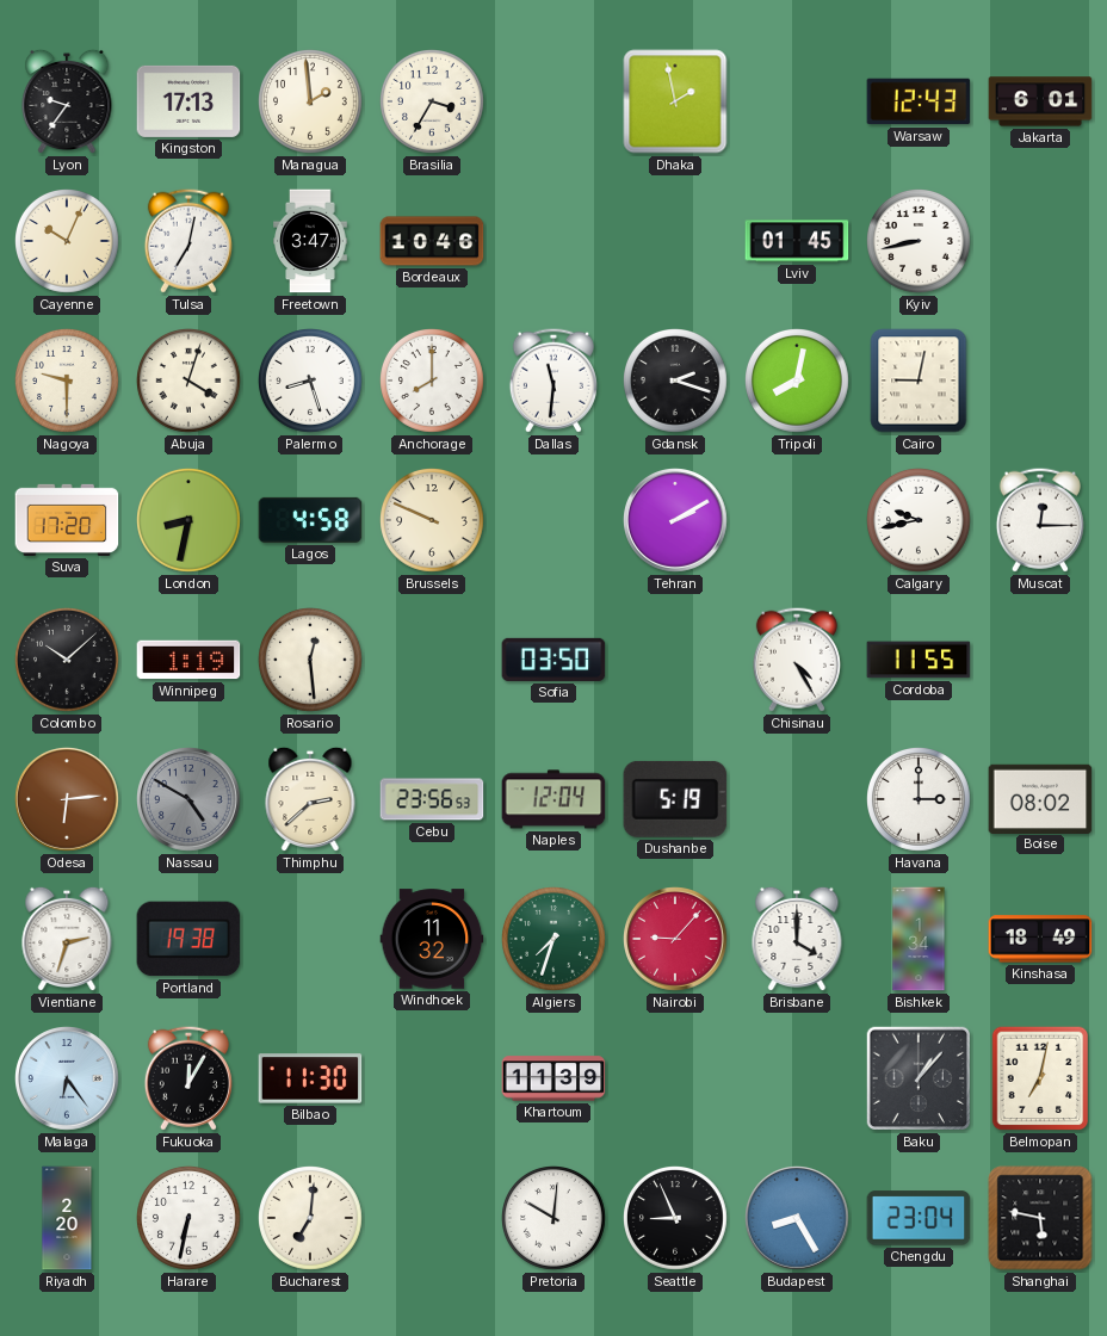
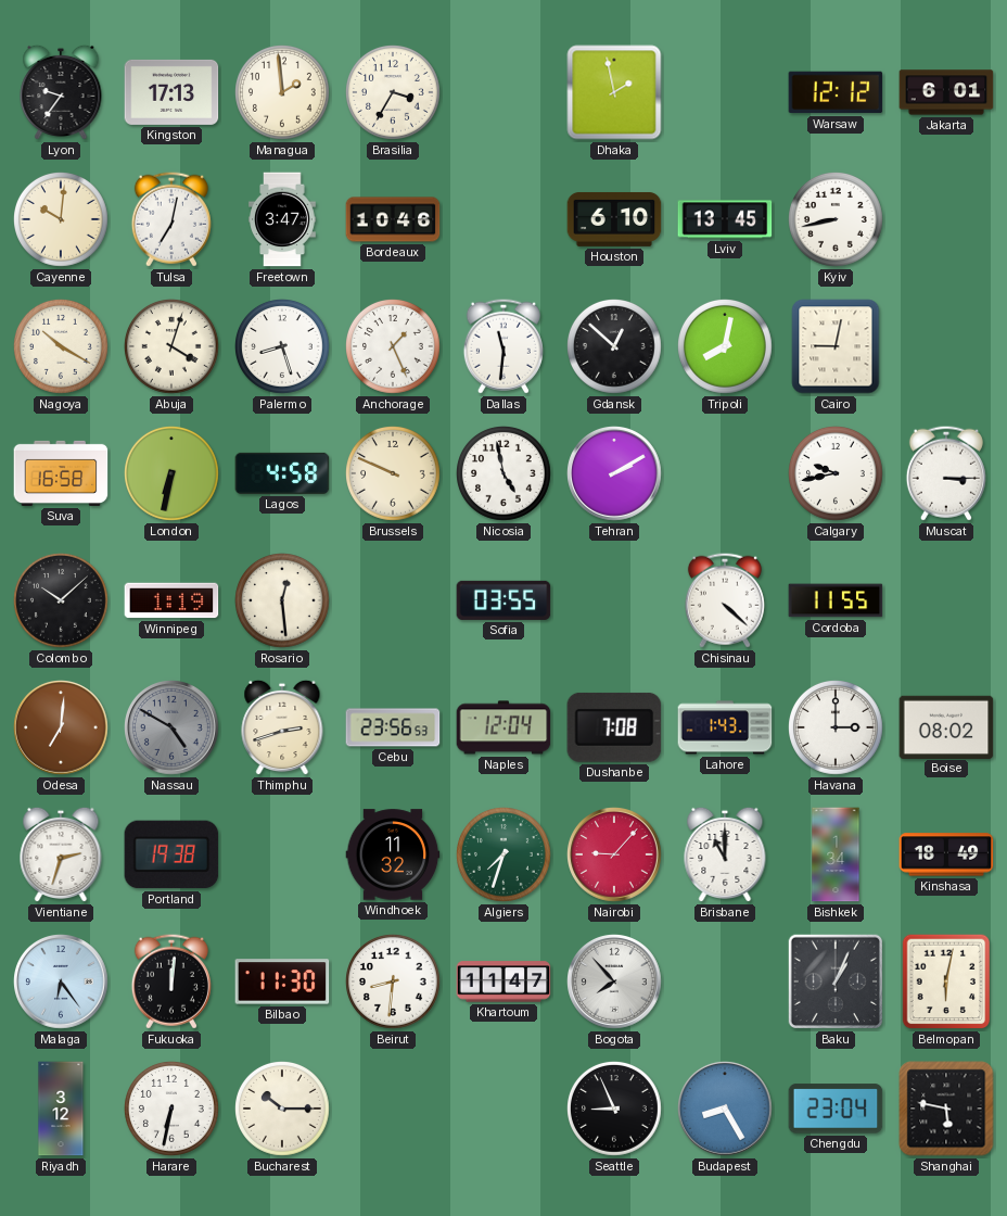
Warsaw: 12:43 -> 12:12
Cayenne: 10:04 -> 10:01
Houston: none -> 6:10
Lviv: 01:45 -> 13:45
Nagoya: 9:30 -> 10:20
Anchorage: 8:00 -> 1:26
Gdansk: 2:18 -> 12:52
Suva: 17:20 -> 16:58
London: 8:32 -> 6:32
Nicosia: none -> 4:58
Muscat: 12:15 -> 3:15
Sofia: 03:50 -> 03:55
Chisinau: 4:25 -> 4:22
Odesa: 6:14 -> 7:01
Thimphu: 2:38 -> 2:42
Dushanbe: 5:19 -> 7:08
Lahore: none -> 1:43
Brisbane: 4:00 -> 11:00
Fukuoka: 12:05 -> 12:01
Beirut: none -> 8:31
Khartoum: 11:39 -> 11:47
Bogota: none -> 7:53
Baku: 1:07 -> 1:04
Belmopan: 7:02 -> 6:02
Riyadh: 2:20 -> 3:12
Bucharest: 7:01 -> 10:15
Pretoria: 10:01 -> none
